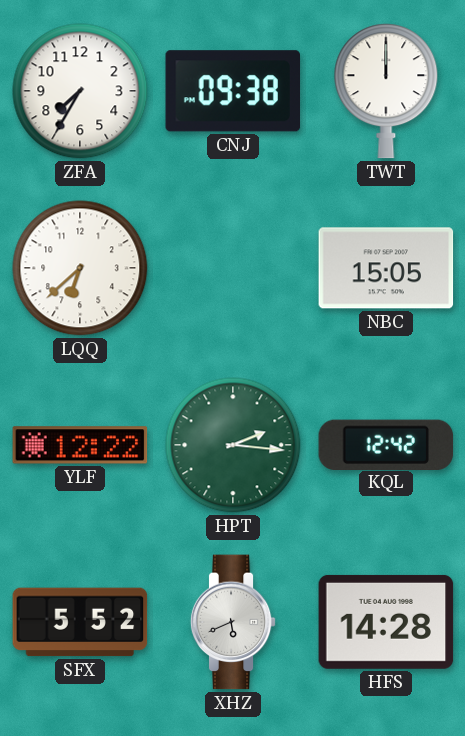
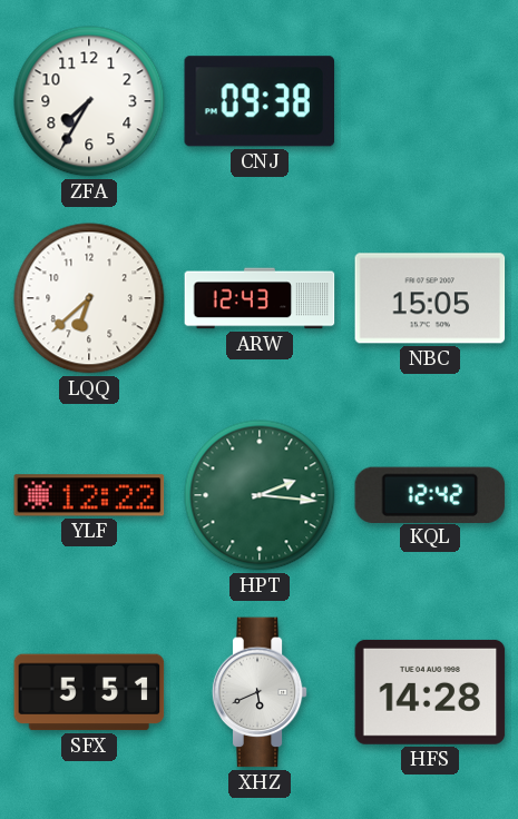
TWT: 12:00 -> none
ARW: none -> 12:43
SFX: 5:52 -> 5:51
